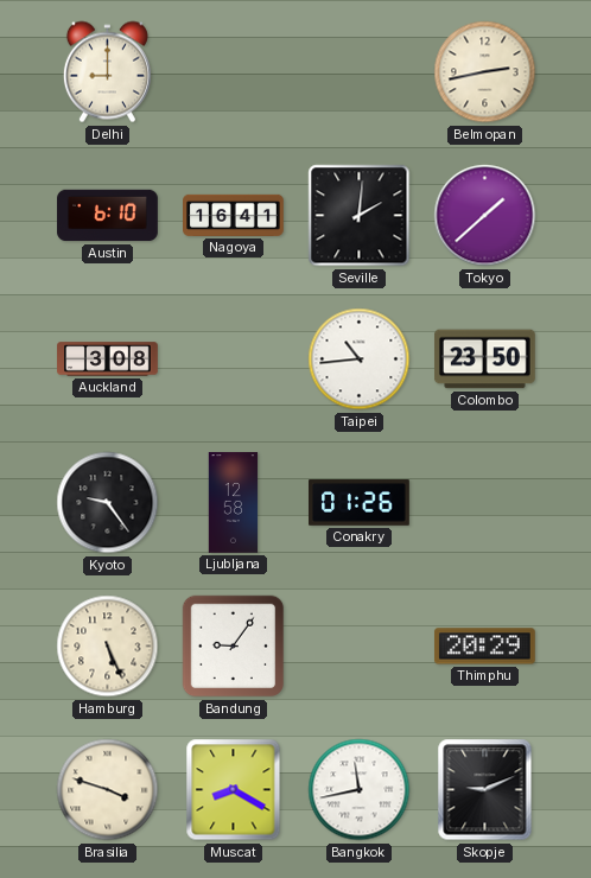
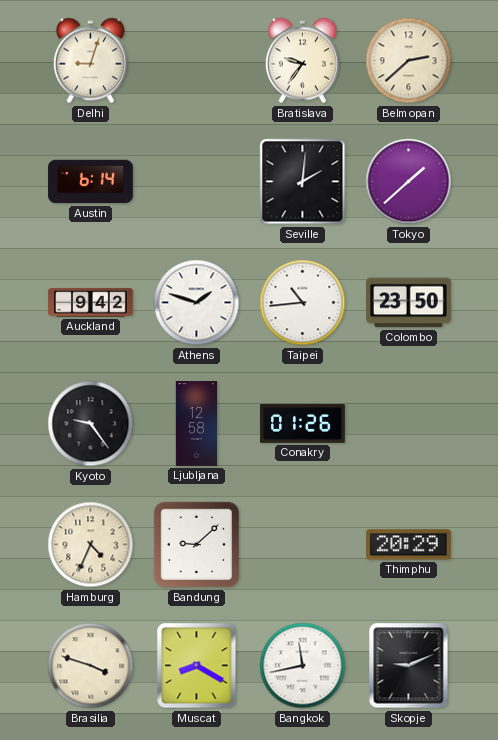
Delhi: 9:00 -> 9:03
Bratislava: none -> 9:36
Belmopan: 2:43 -> 2:38
Austin: 6:10 -> 6:14
Nagoya: 16:41 -> none
Auckland: 3:08 -> 9:42
Athens: none -> 1:48
Hamburg: 5:26 -> 4:34
Bandung: 9:06 -> 9:08
